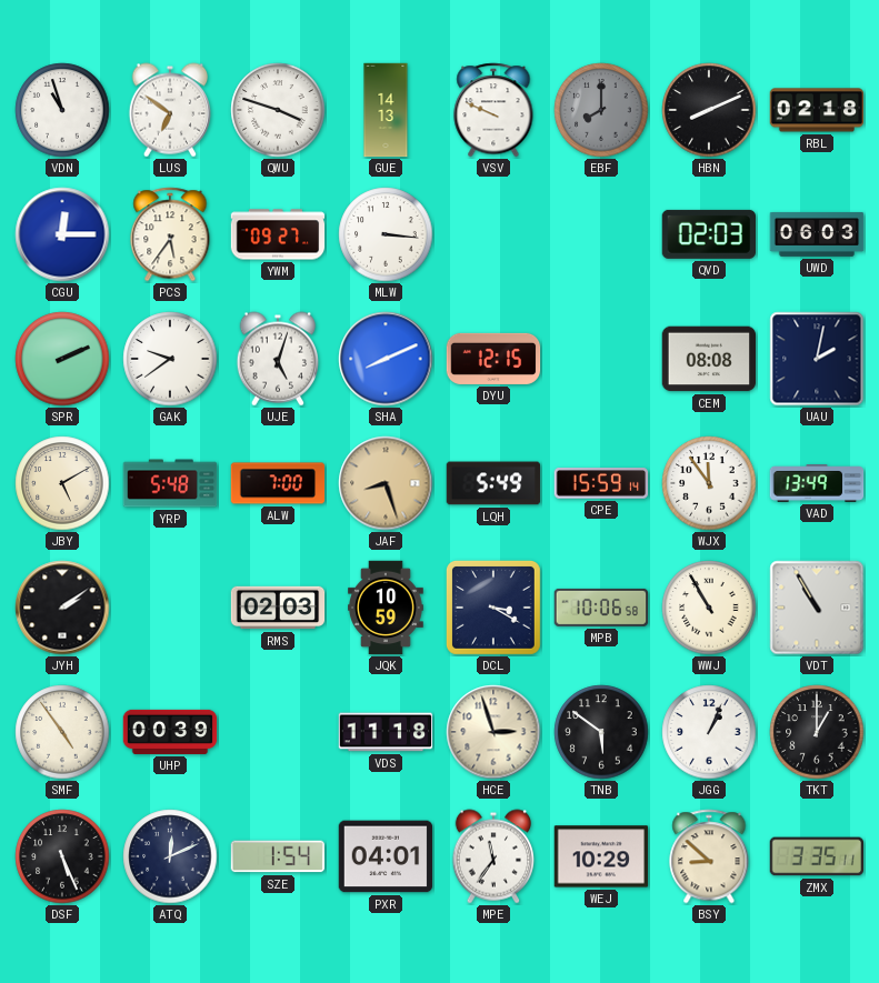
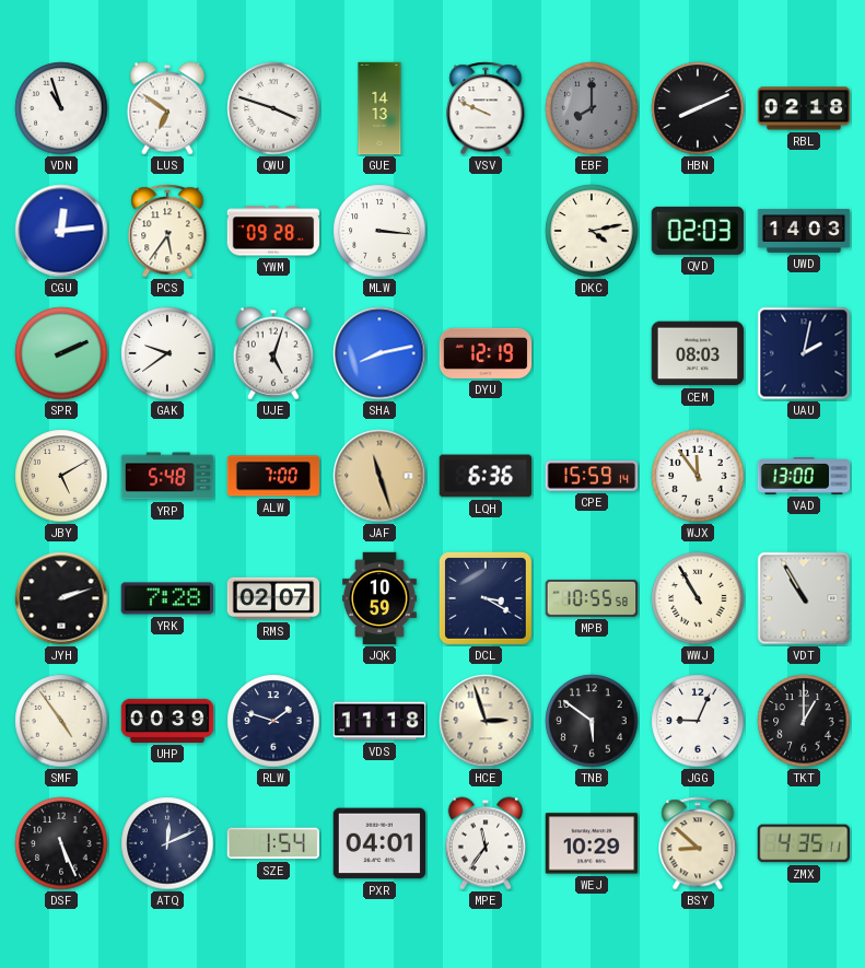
CGU: 12:15 -> 12:14
YWM: 09:27 -> 09:28
DKC: none -> 4:13
UWD: 06:03 -> 14:03
SHA: 8:11 -> 8:13
DYU: 12:15 -> 12:19
CEM: 08:08 -> 08:03
JAF: 8:27 -> 11:27
LQH: 5:49 -> 6:36
VAD: 13:49 -> 13:00
JYH: 2:09 -> 2:12
YRK: none -> 7:28
RMS: 02:03 -> 02:07
MPB: 10:06 -> 10:55
RLW: none -> 1:48
JGG: 1:04 -> 9:04
ZMX: 3:35 -> 4:35
